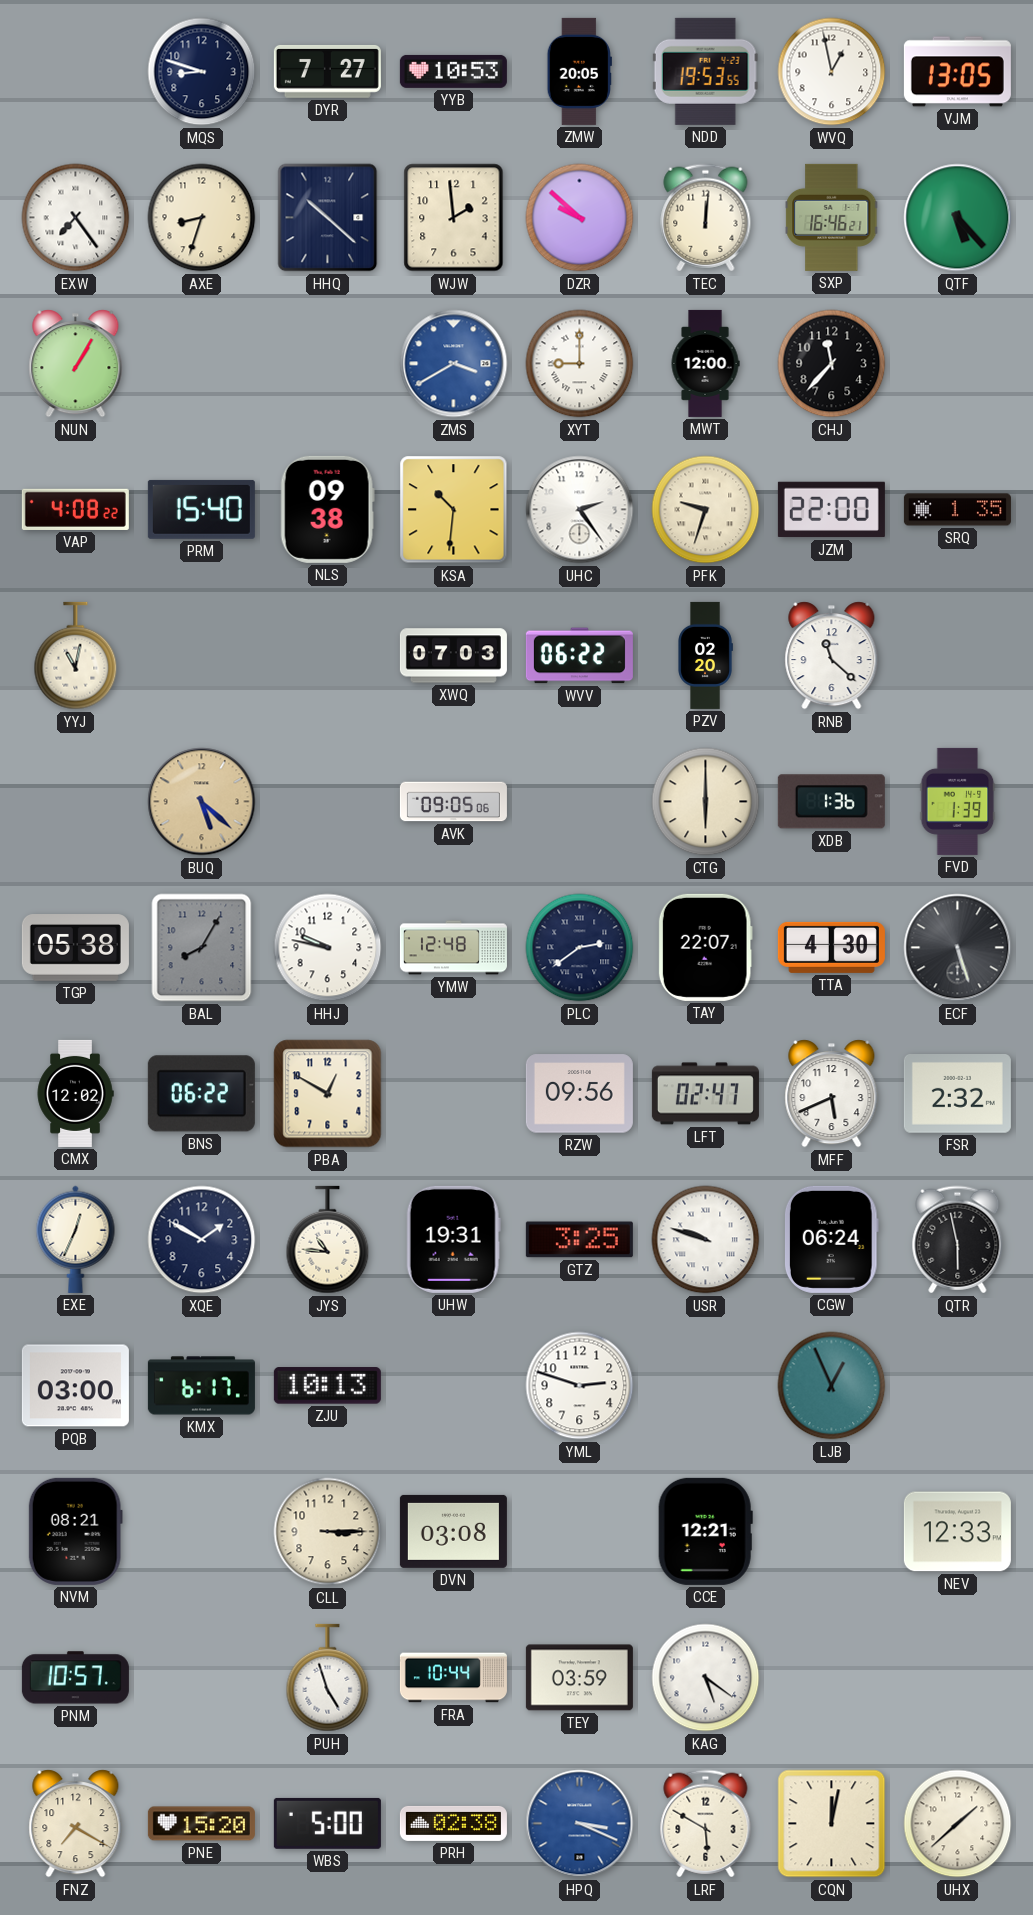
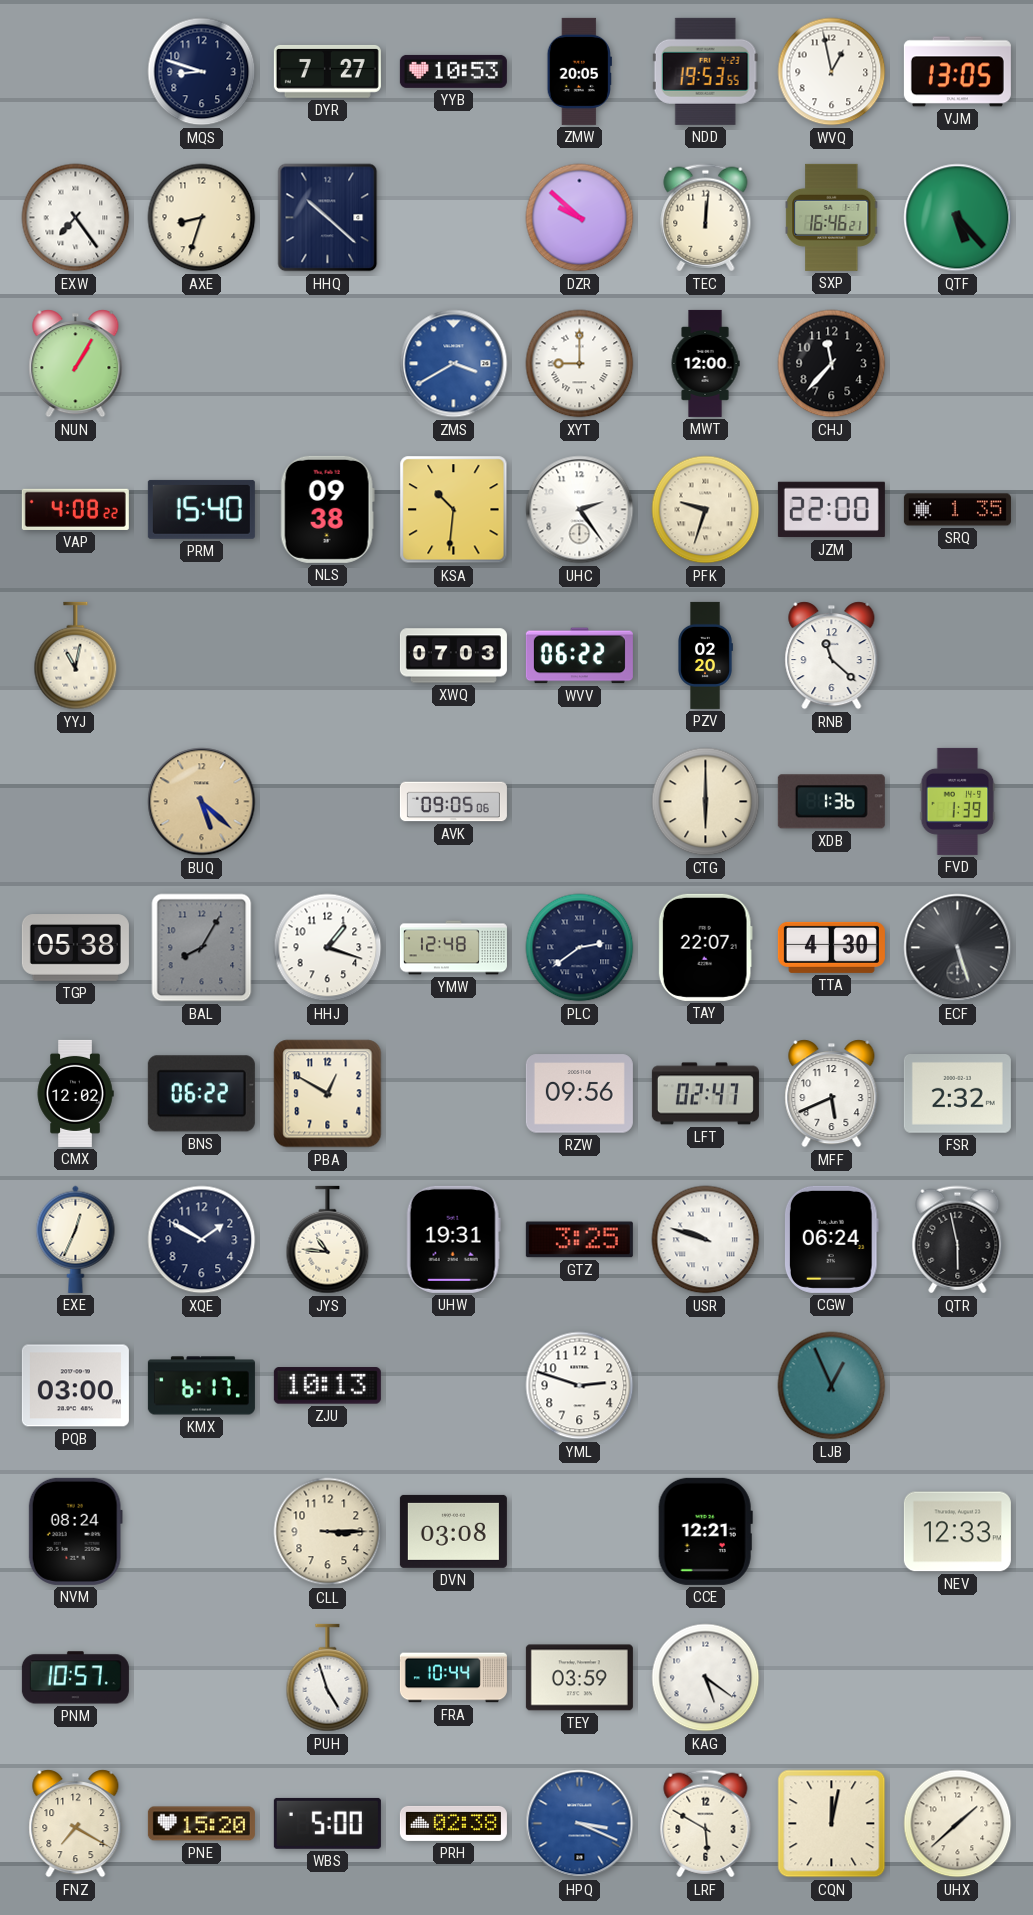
WJW: 1:59 -> none
HHJ: 9:47 -> 1:18
NVM: 08:21 -> 08:24
